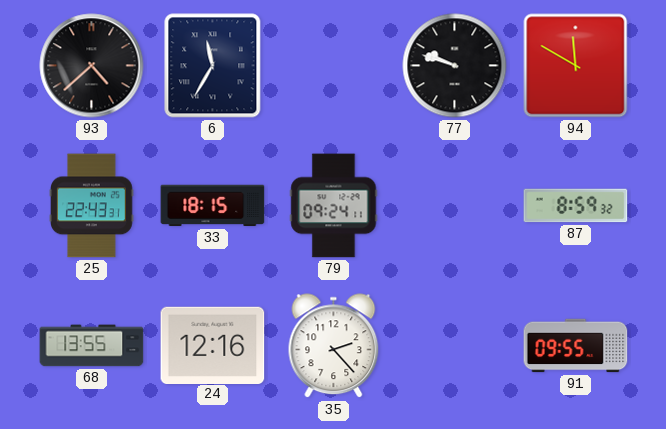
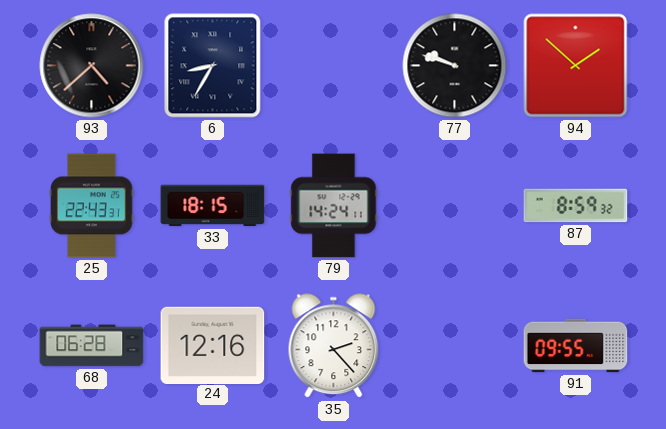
6: 11:35 -> 8:35
94: 11:50 -> 1:52
79: 09:24 -> 14:24
68: 13:55 -> 06:28
